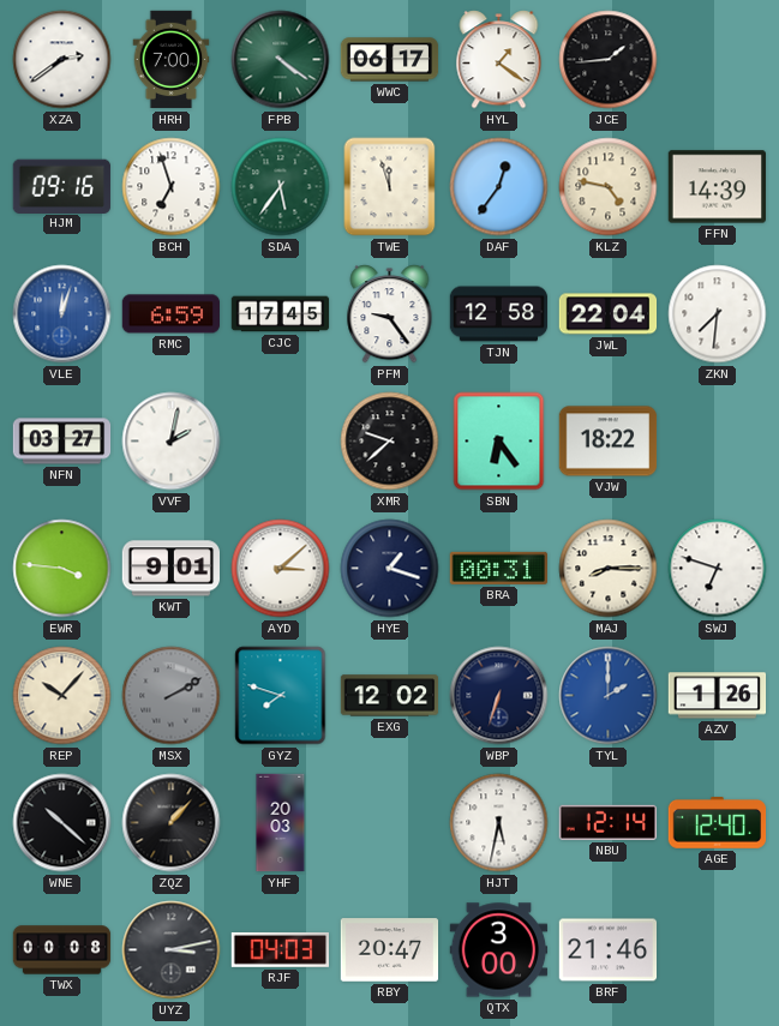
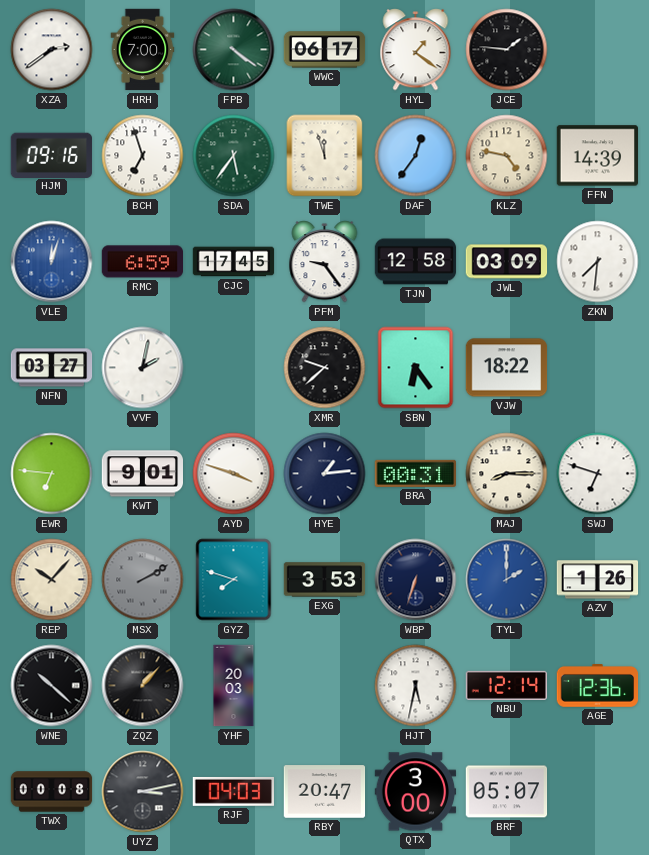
JCE: 1:44 -> 1:46
JWL: 22:04 -> 03:09
EWR: 3:46 -> 6:46
AYD: 3:08 -> 3:48
HYE: 1:18 -> 1:14
EXG: 12:02 -> 3:53
AGE: 12:40 -> 12:36
BRF: 21:46 -> 05:07
